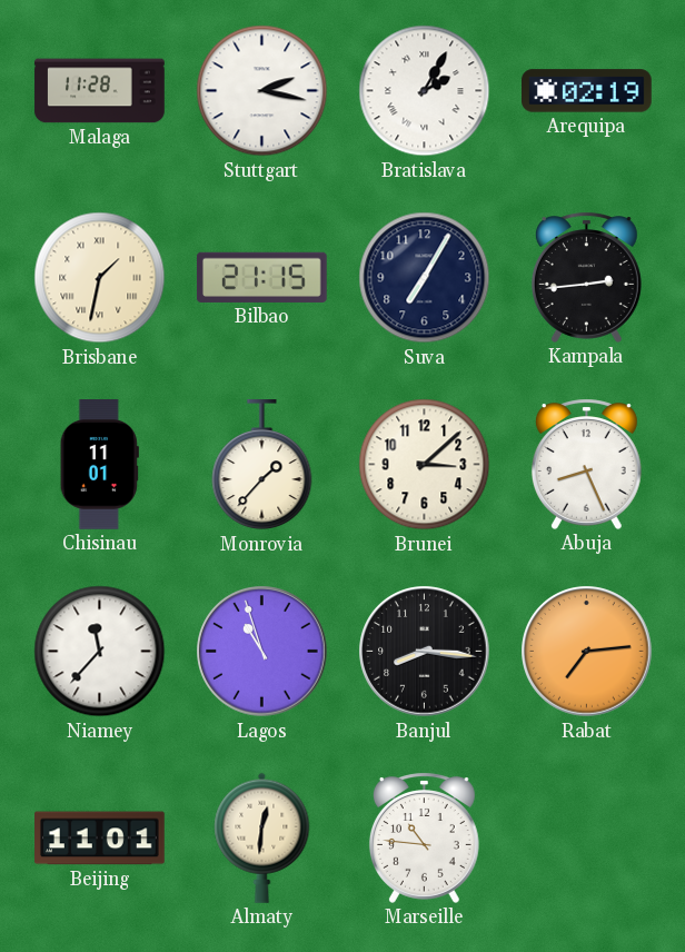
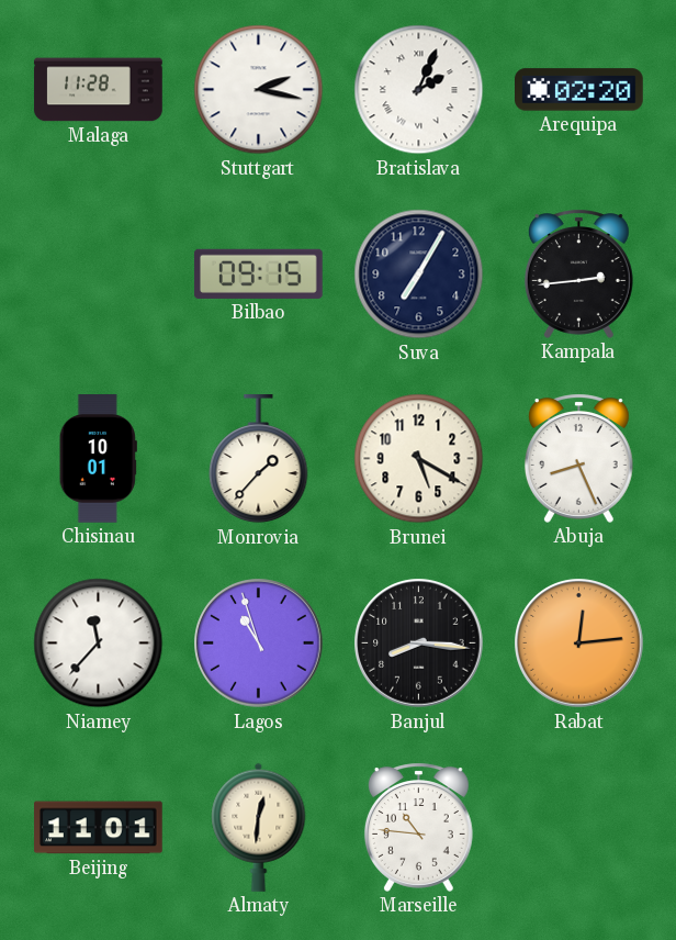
Bratislava: 2:05 -> 2:04
Arequipa: 02:19 -> 02:20
Brisbane: 1:32 -> none
Bilbao: 21:15 -> 09:15
Chisinau: 11:01 -> 10:01
Brunei: 3:08 -> 5:20
Rabat: 7:14 -> 12:14
